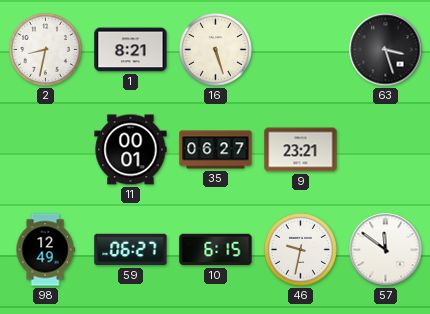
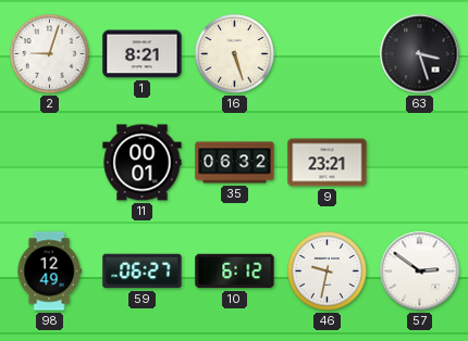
2: 8:32 -> 9:03
35: 06:27 -> 06:32
10: 6:15 -> 6:12
57: 11:51 -> 2:51
